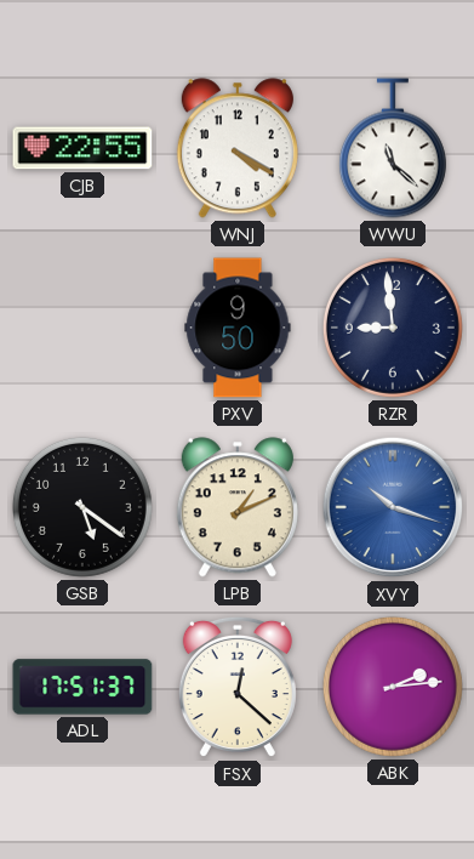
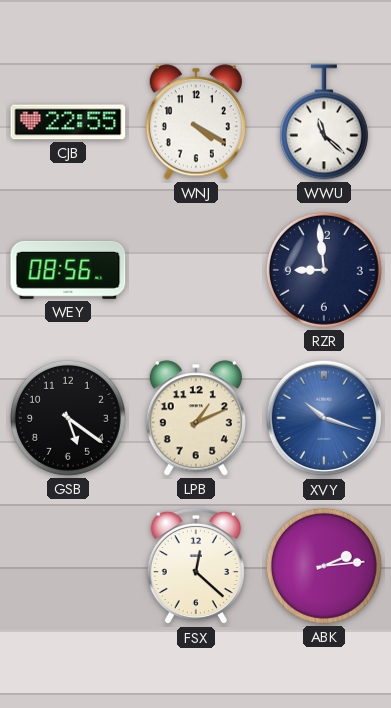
WEY: none -> 08:56
PXV: 9:50 -> none
ADL: 17:51 -> none
